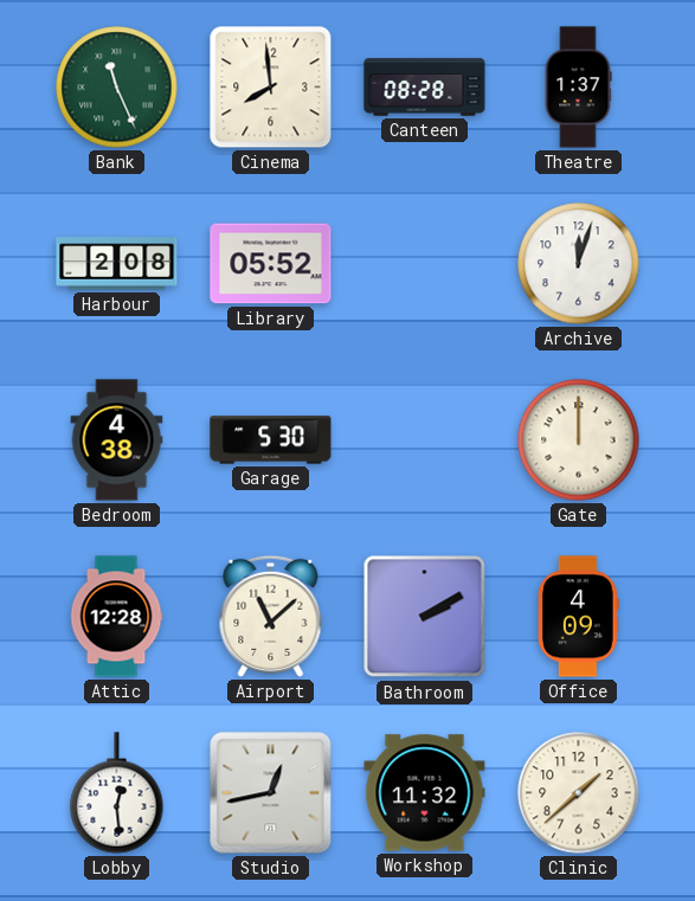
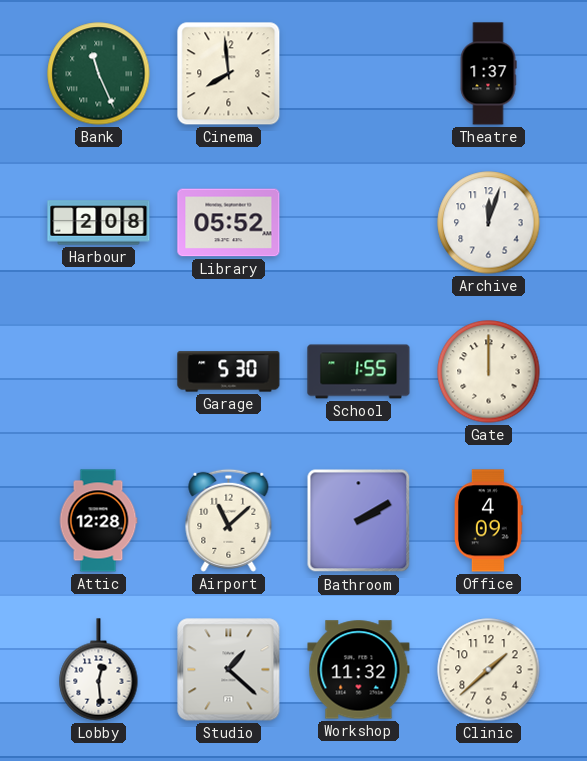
Canteen: 08:28 -> none
Bedroom: 4:38 -> none
School: none -> 1:55
Studio: 12:43 -> 1:22
